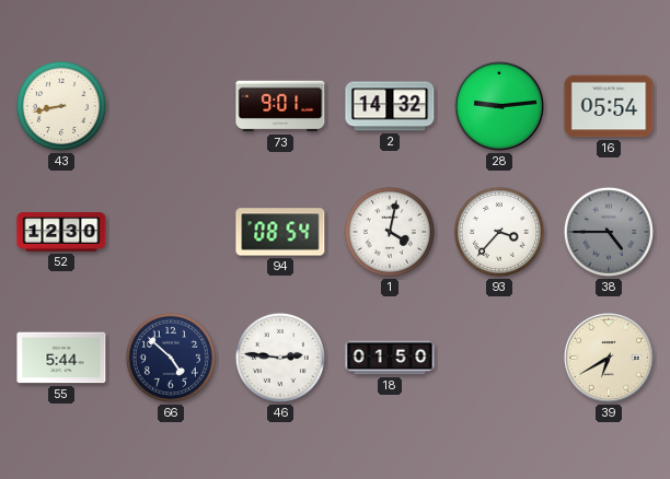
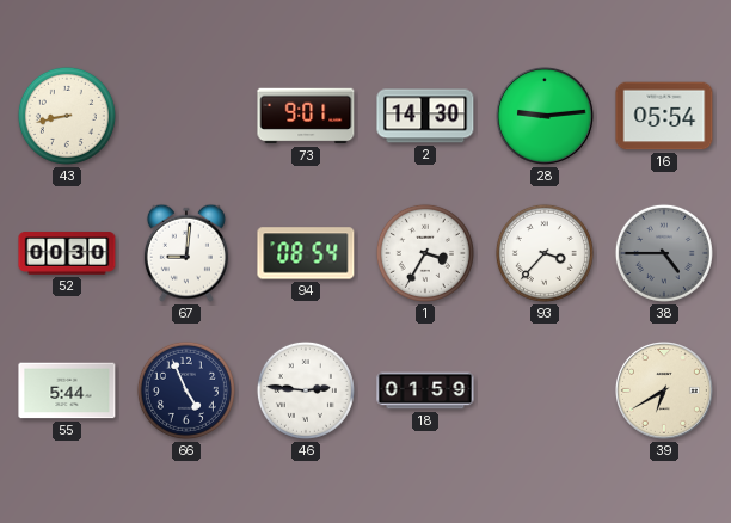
2: 14:32 -> 14:30
52: 12:30 -> 00:30
67: none -> 9:01
1: 4:02 -> 3:35
66: 4:52 -> 4:56
18: 01:50 -> 01:59
